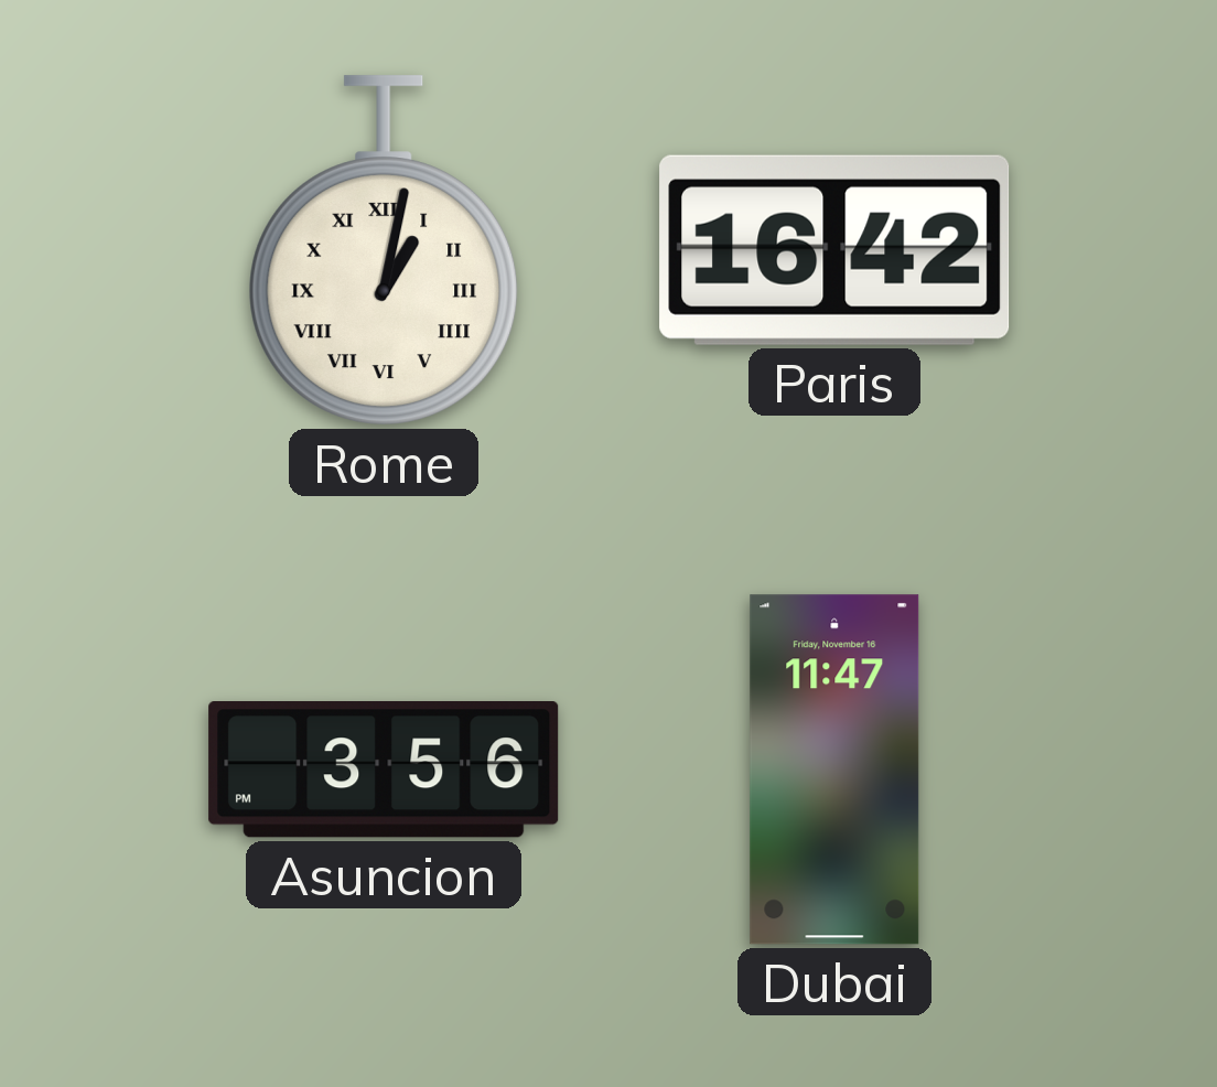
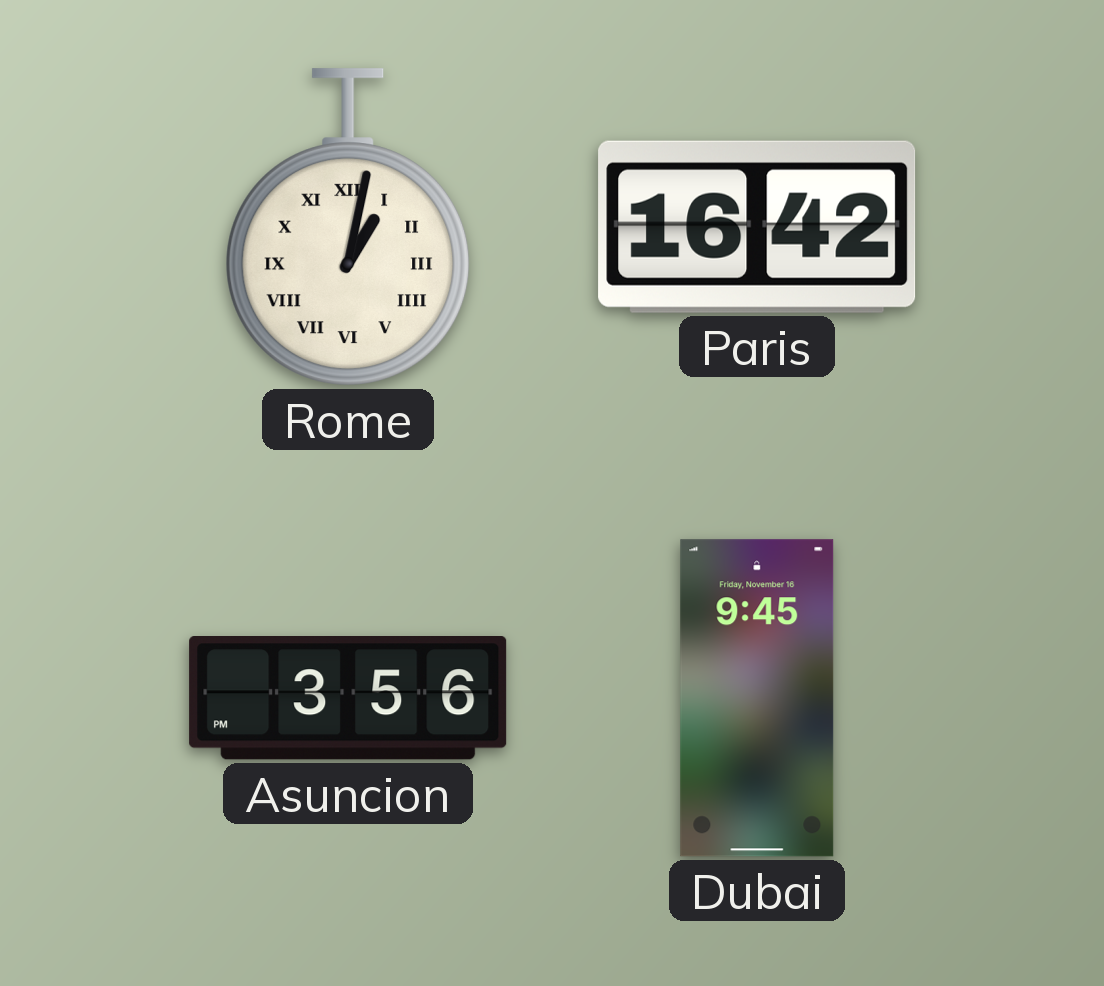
Dubai: 11:47 -> 9:45
